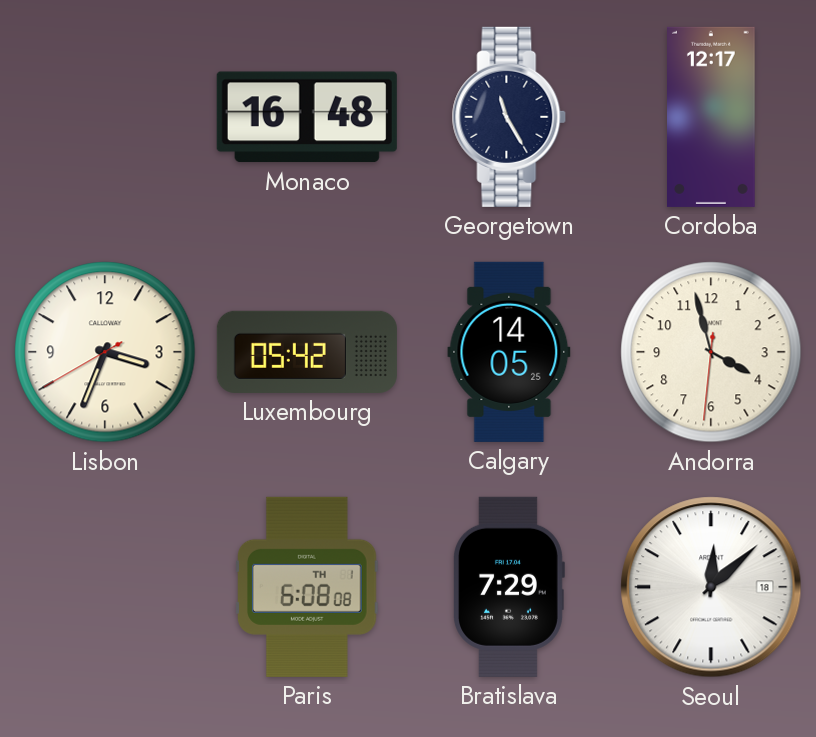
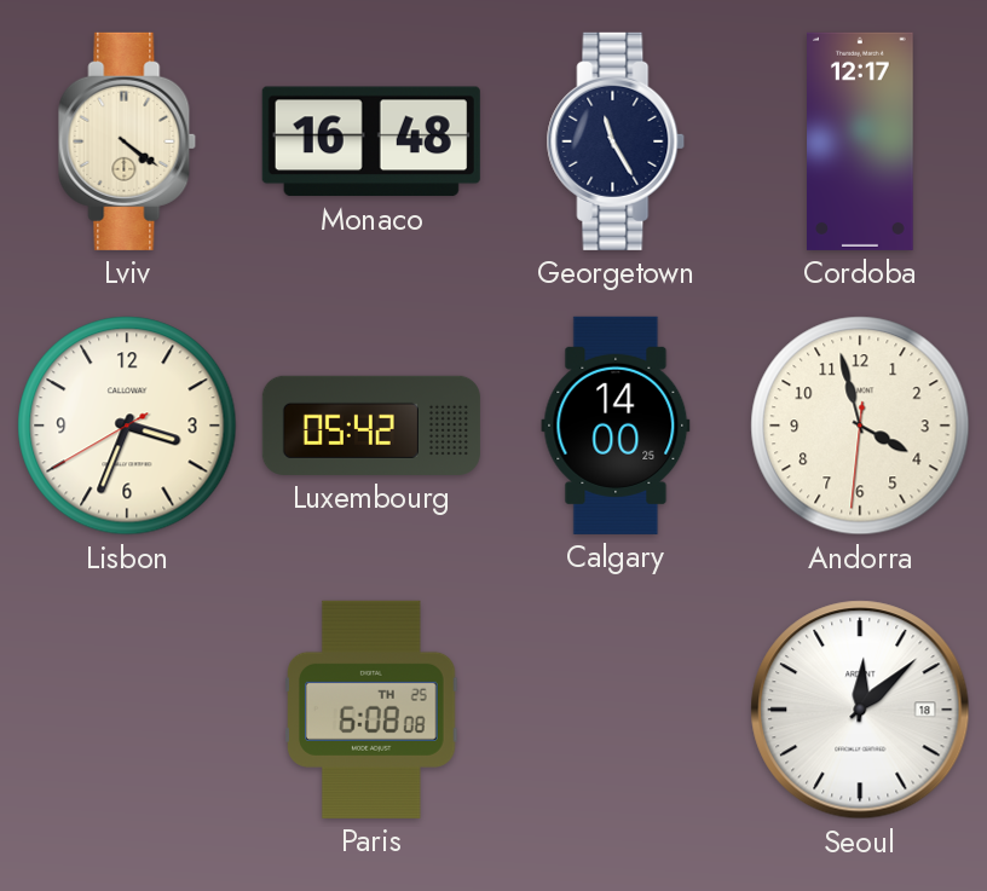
Lviv: none -> 4:21
Calgary: 14:05 -> 14:00
Paris date: TH 1 -> TH 25
Bratislava: 7:29 -> none
